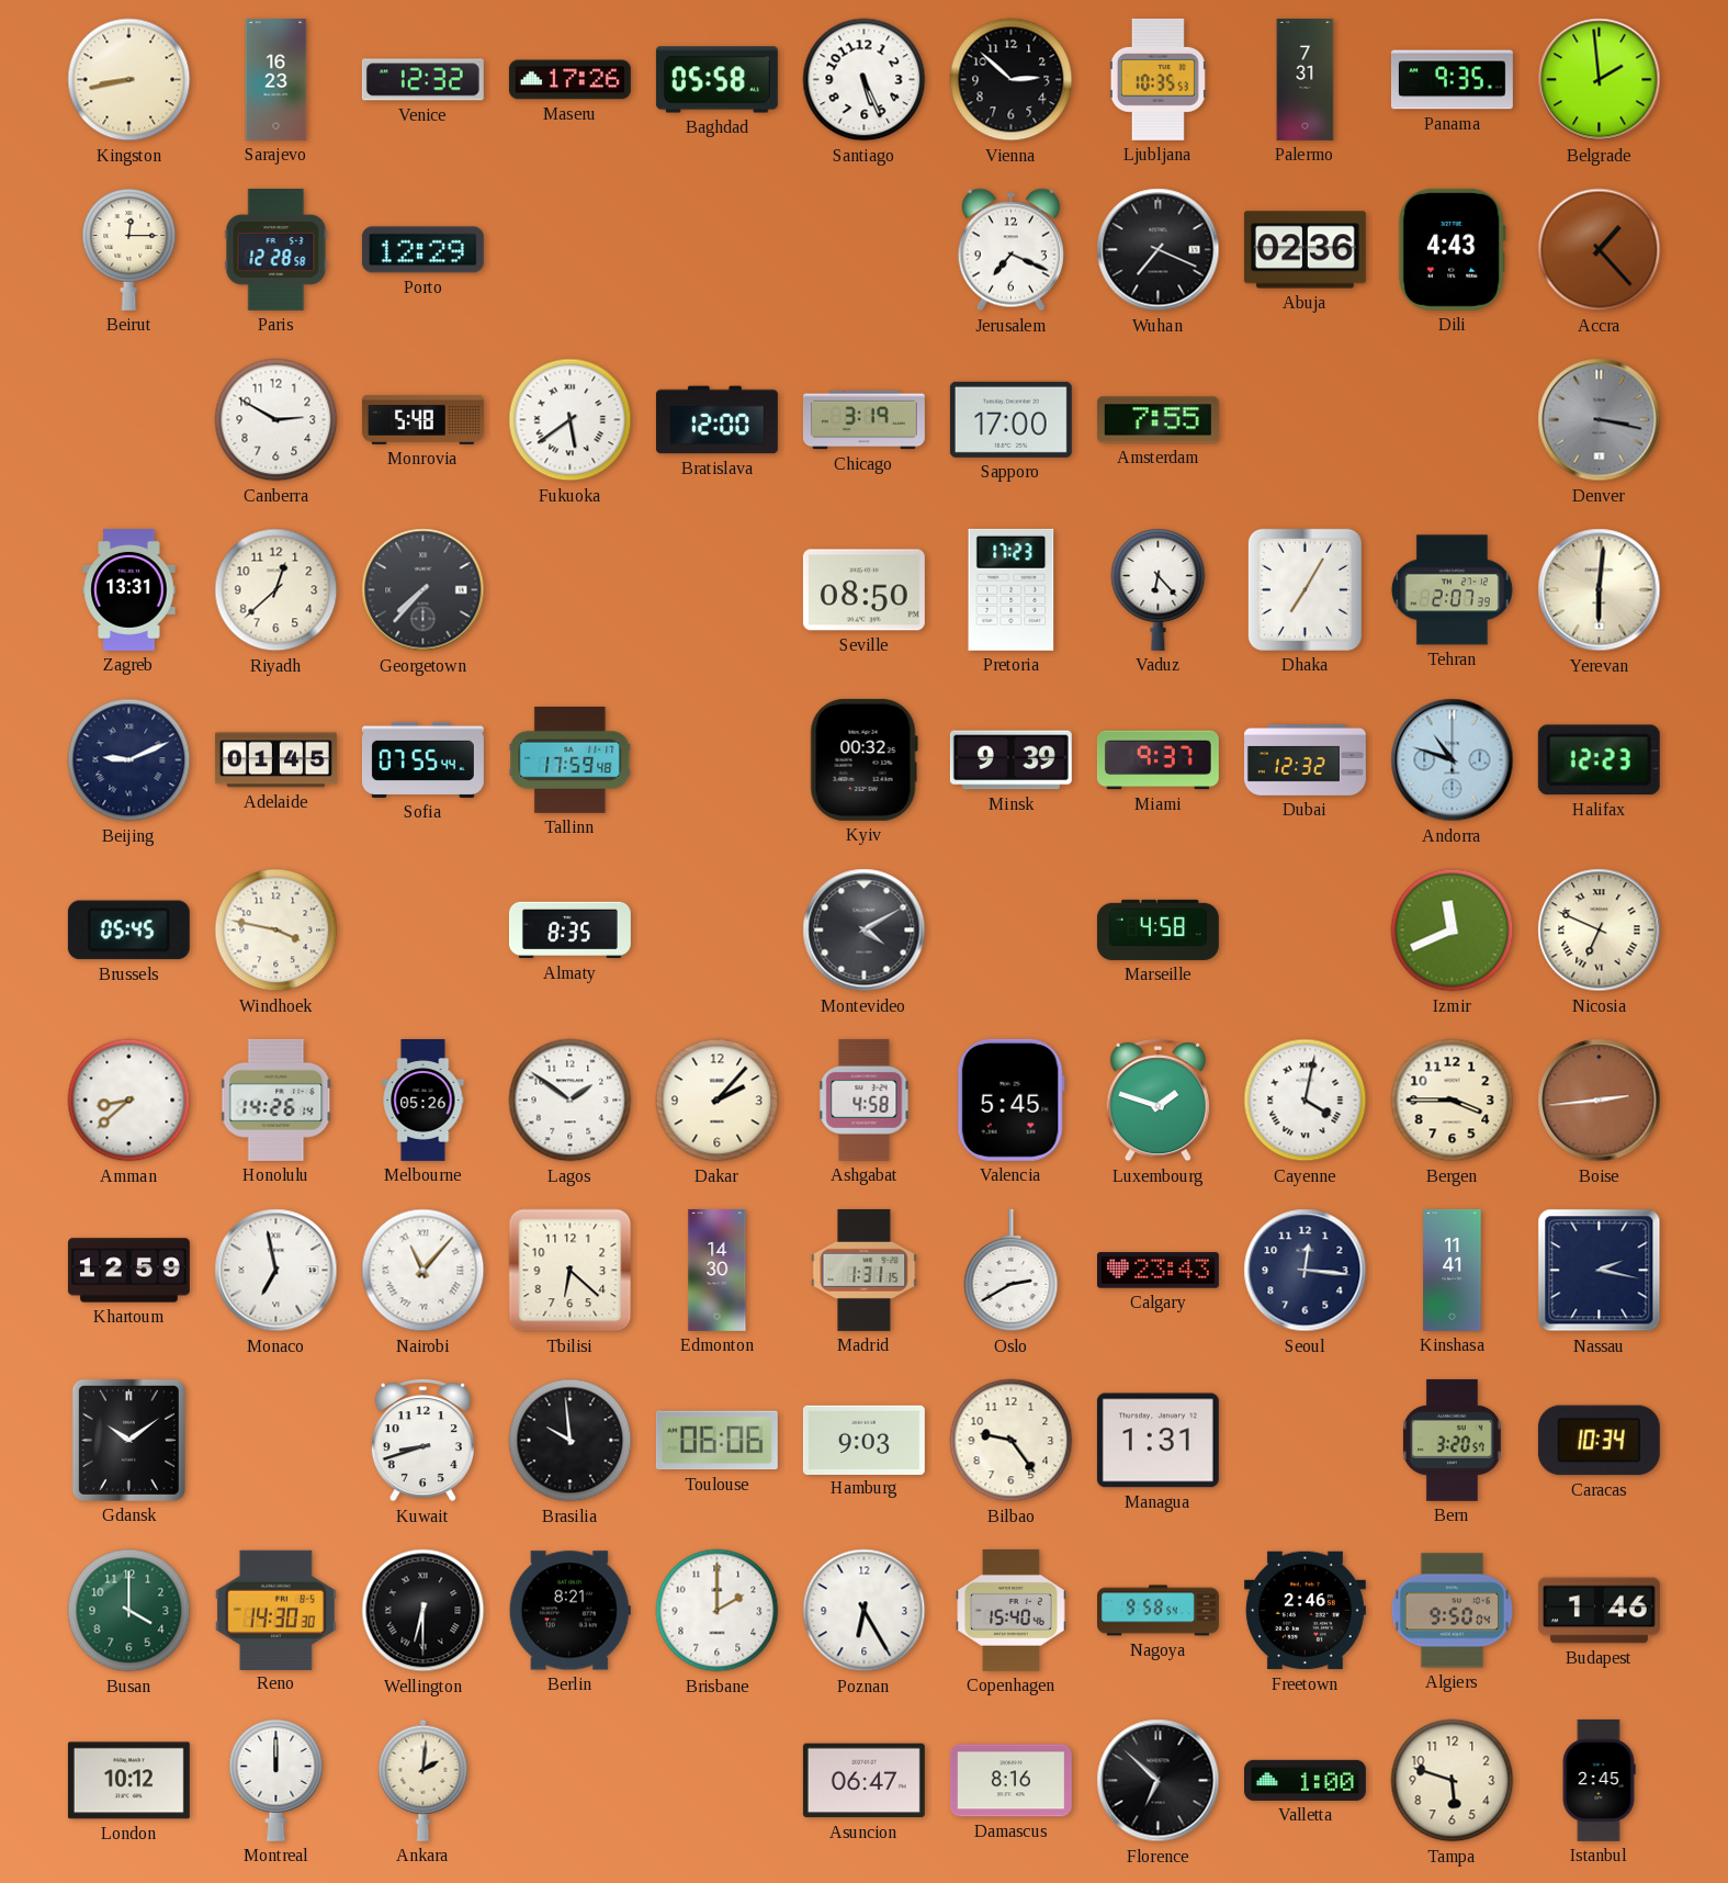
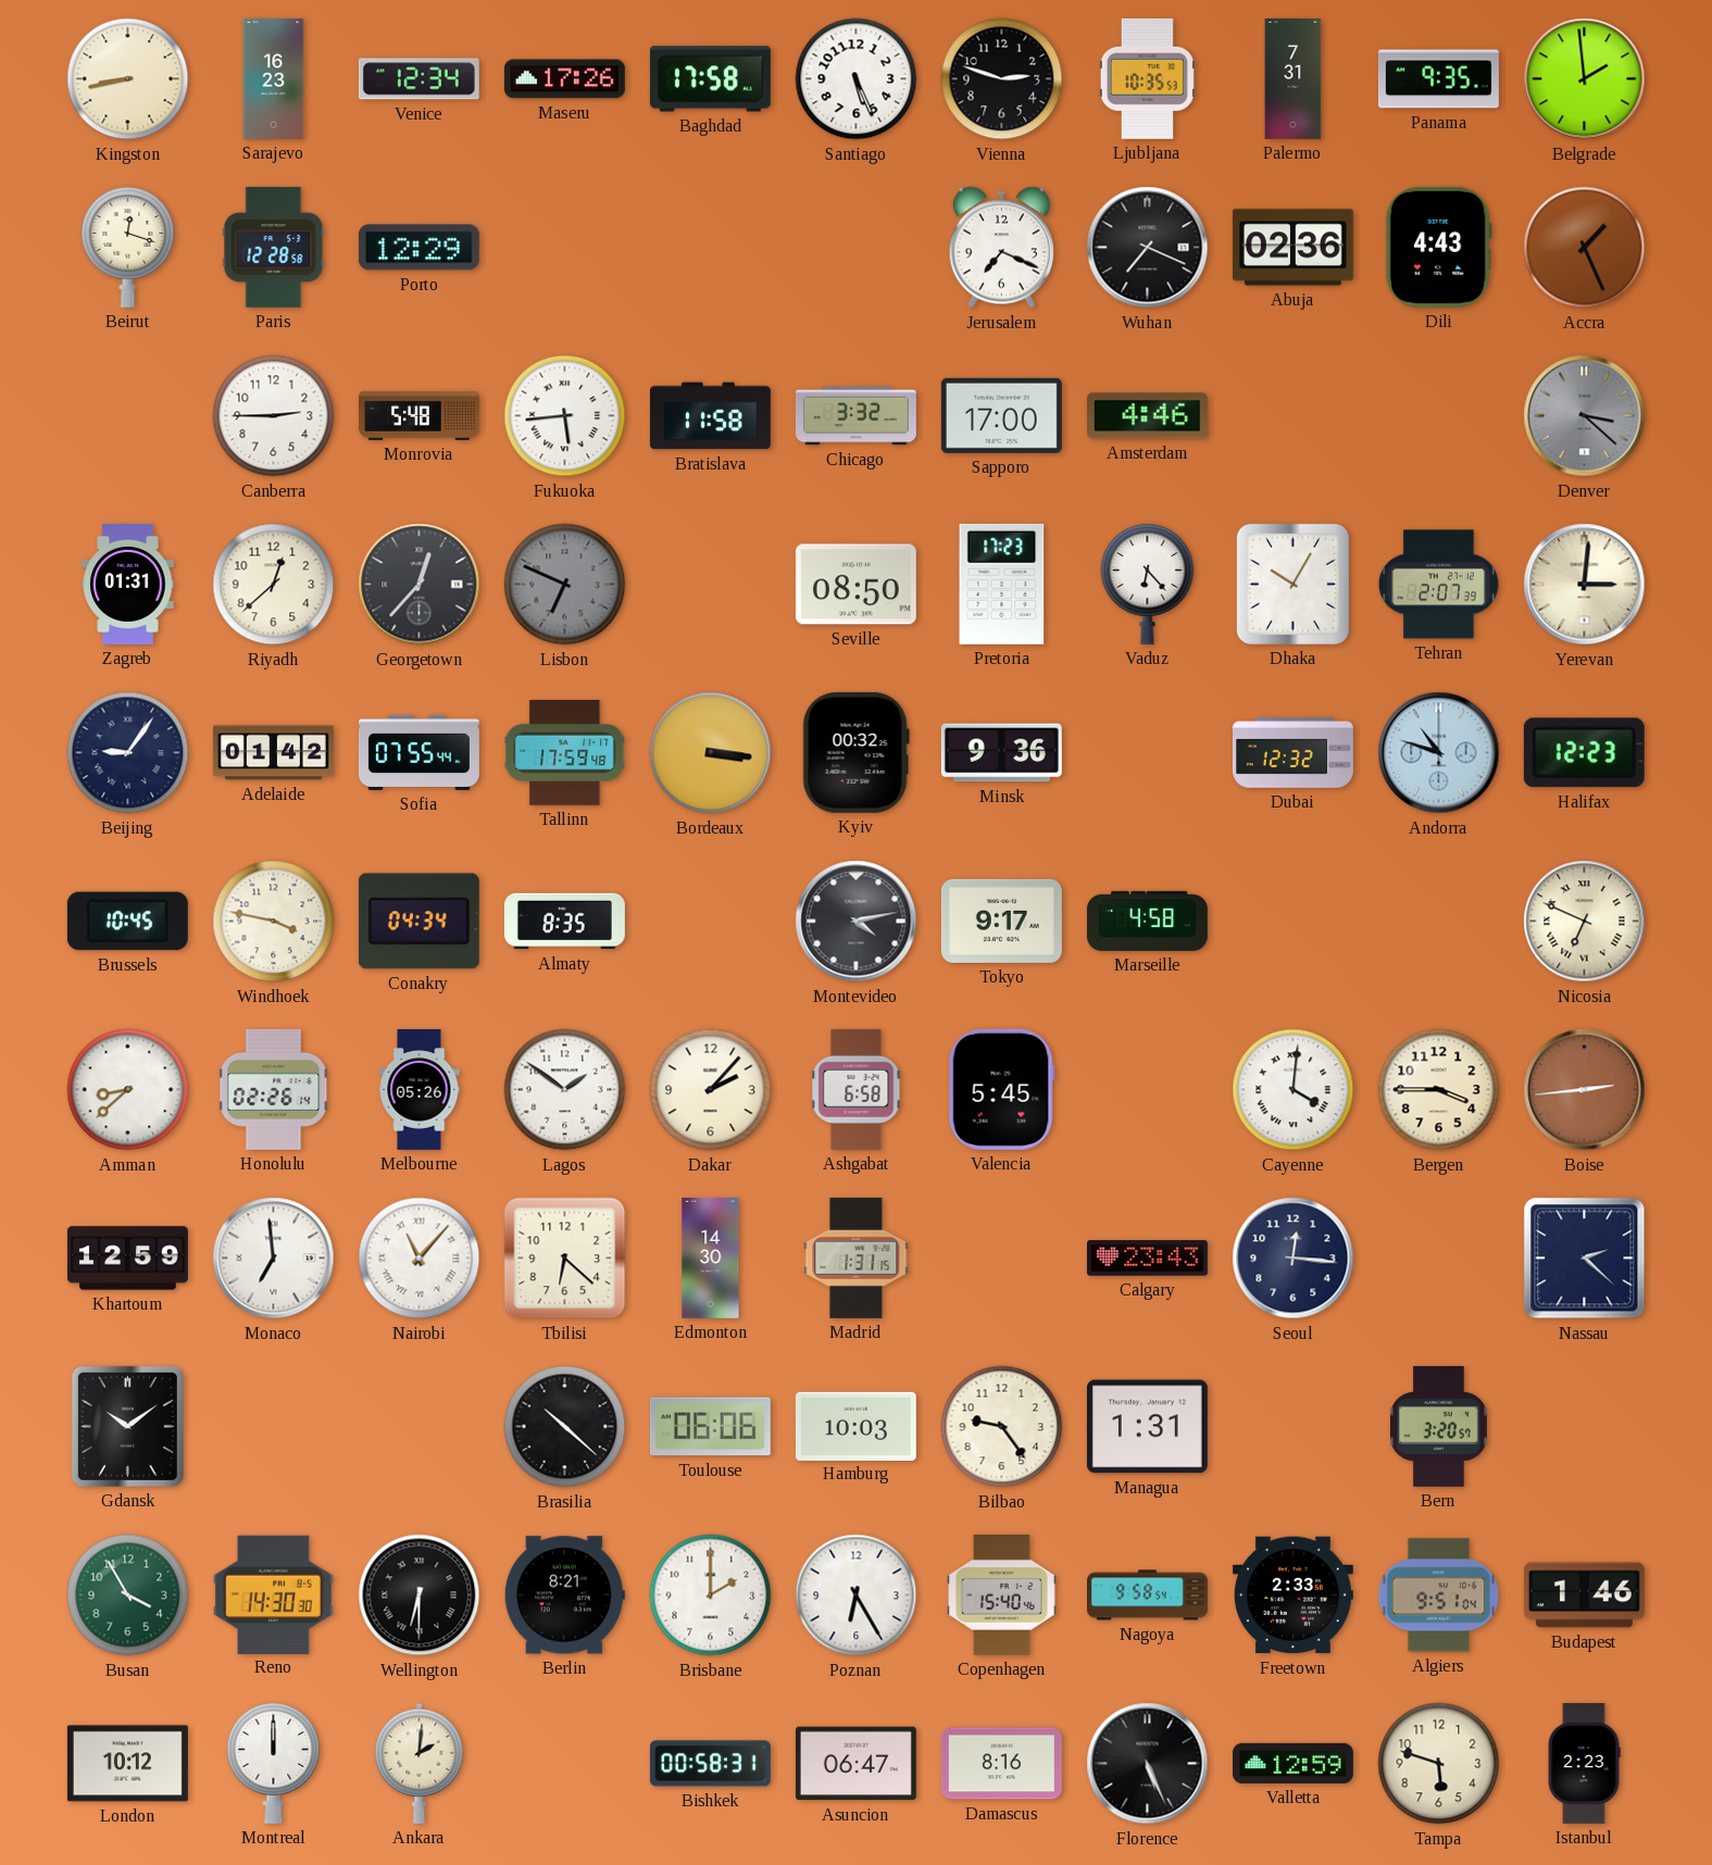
Venice: 12:32 -> 12:34
Baghdad: 05:58 -> 17:58
Vienna: 2:52 -> 2:48
Beirut: 12:15 -> 12:18
Accra: 1:23 -> 1:26
Canberra: 2:50 -> 2:45
Fukuoka: 5:39 -> 5:44
Bratislava: 12:00 -> 11:58
Chicago: 3:19 -> 3:32
Amsterdam: 7:55 -> 4:46
Denver: 3:17 -> 3:22
Zagreb: 13:31 -> 01:31
Georgetown: 7:37 -> 12:37
Lisbon: none -> 6:49
Dhaka: 7:05 -> 10:05
Yerevan: 6:01 -> 3:01
Beijing: 9:11 -> 9:06
Adelaide: 01:45 -> 01:42
Bordeaux: none -> 3:16
Minsk: 9:39 -> 9:36
Miami: 9:37 -> none
Brussels: 05:45 -> 10:45
Conakry: none -> 04:34
Montevideo: 4:10 -> 4:13
Tokyo: none -> 9:17
Izmir: 11:41 -> none
Honolulu: 14:26 -> 02:26
Ashgabat: 4:58 -> 6:58
Luxembourg: 1:48 -> none
Cayenne: 4:02 -> 4:01
Monaco: 6:58 -> 6:59
Oslo: 2:40 -> none
Kinshasa: 11:41 -> none
Nassau: 2:17 -> 2:22
Kuwait: 8:42 -> none
Brasilia: 9:59 -> 10:22
Hamburg: 9:03 -> 10:03
Caracas: 10:34 -> none
Busan: 4:00 -> 3:55
Freetown: 2:46 -> 2:33
Algiers: 9:50 -> 9:51
Bishkek: none -> 00:58
Florence: 6:52 -> 5:26
Valletta: 1:00 -> 12:59
Istanbul: 2:45 -> 2:23
